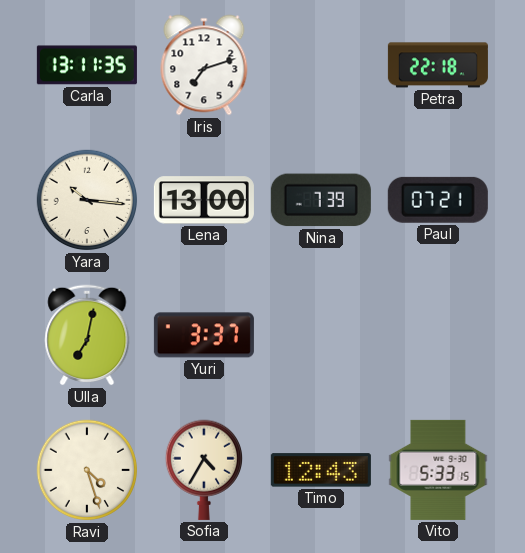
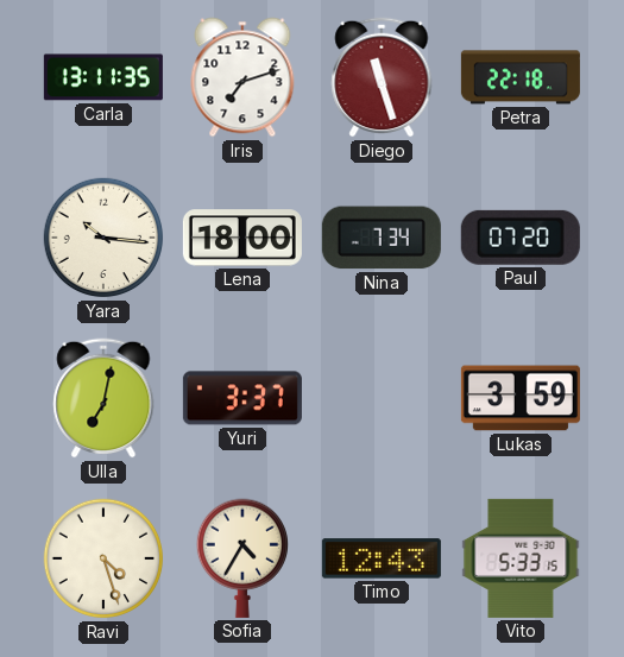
Diego: none -> 11:27
Lena: 13:00 -> 18:00
Nina: 7:39 -> 7:34
Paul: 07:21 -> 07:20
Lukas: none -> 3:59
